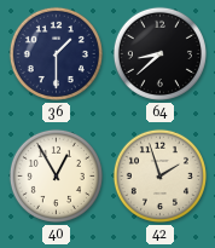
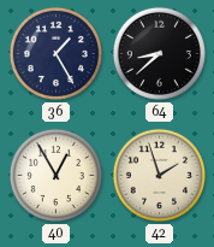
36: 1:30 -> 1:25
